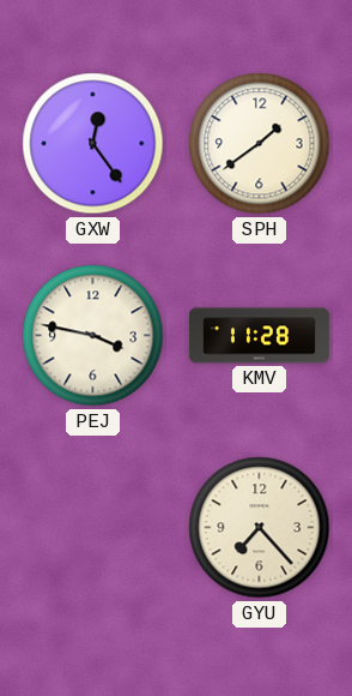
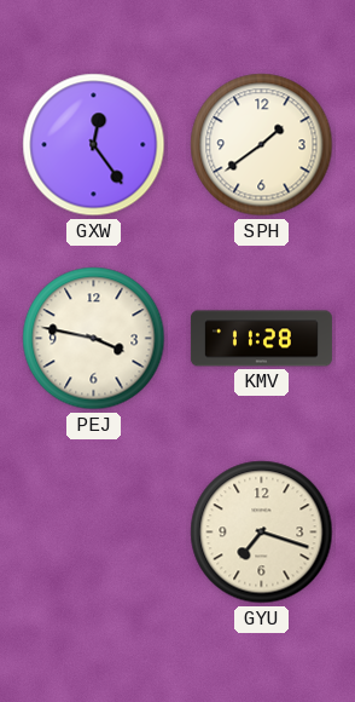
GYU: 7:23 -> 7:18
